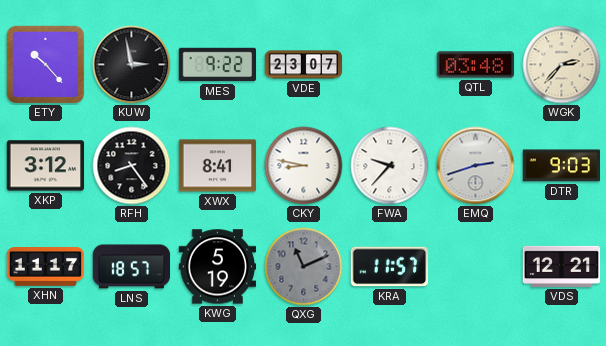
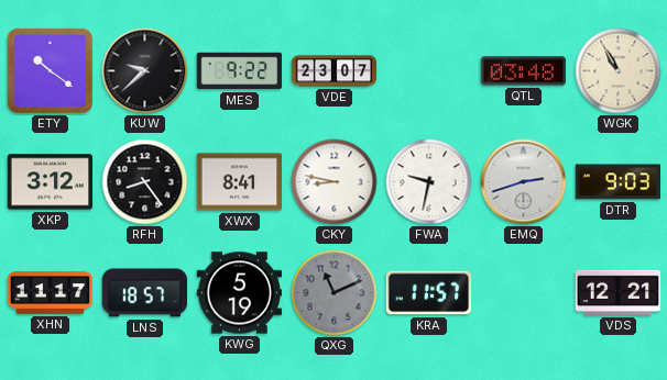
ETY: 10:23 -> 10:21
KUW: 2:58 -> 9:38
WGK: 2:37 -> 10:55
FWA: 9:37 -> 9:32
